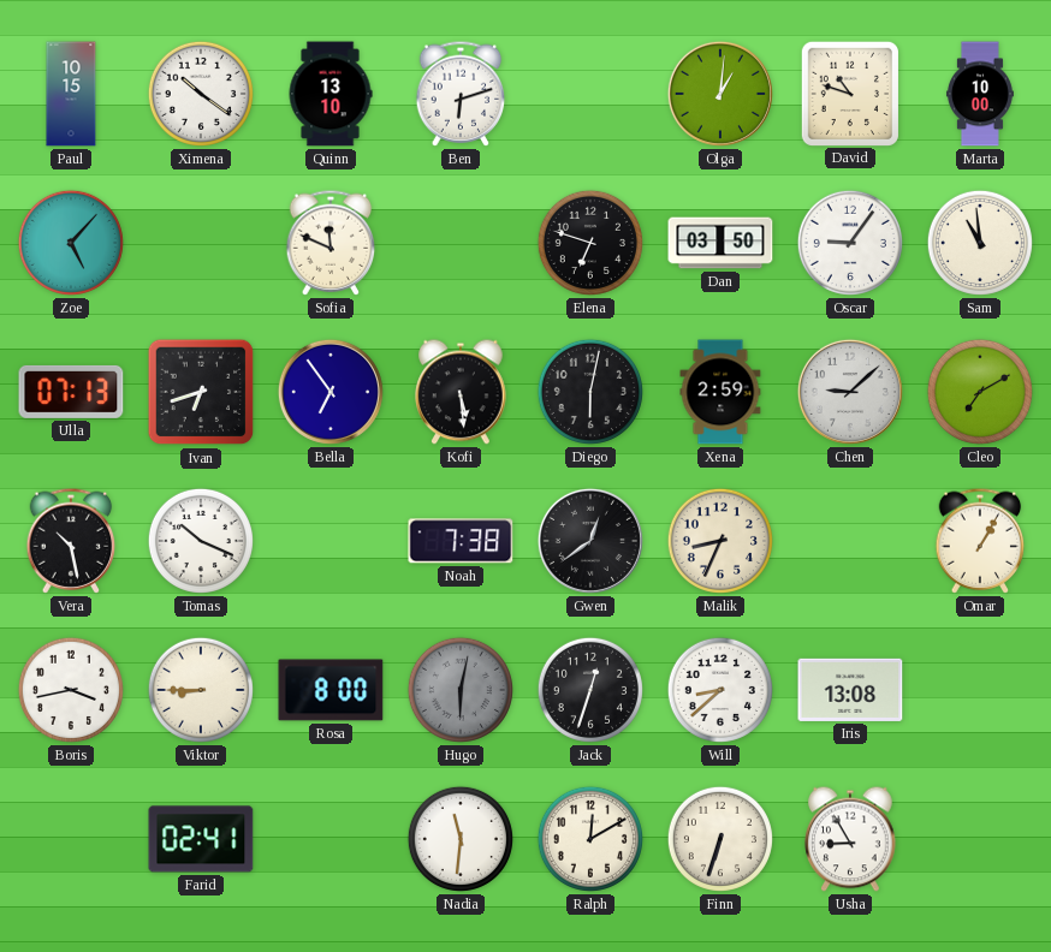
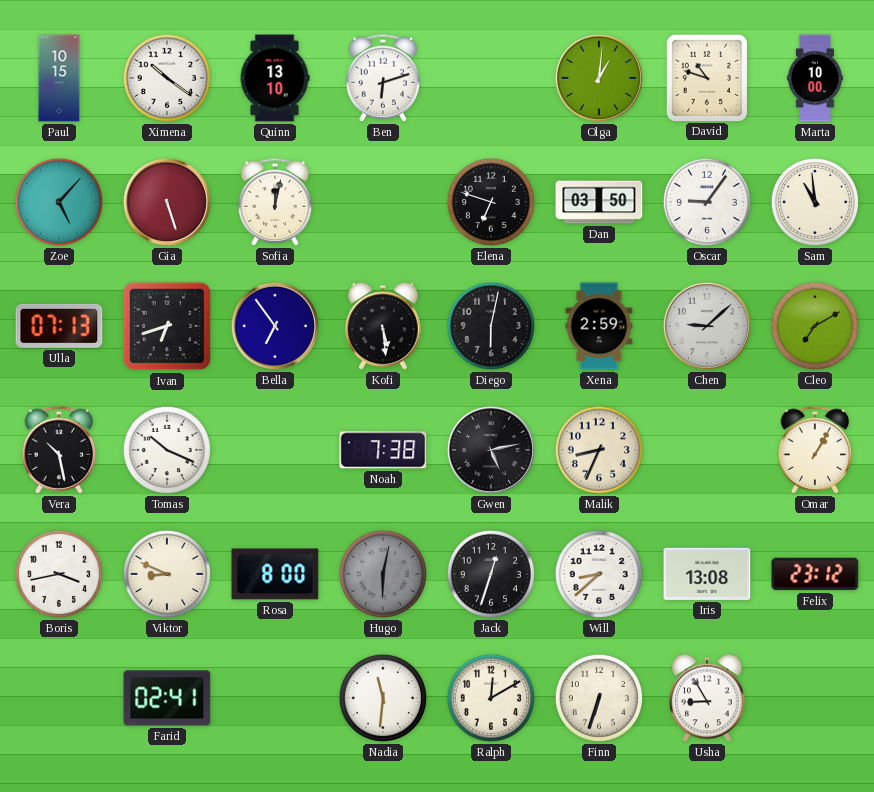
Gia: none -> 5:27
Sofia: 11:49 -> 12:02
Gwen: 12:39 -> 5:13
Viktor: 8:45 -> 8:49
Felix: none -> 23:12
